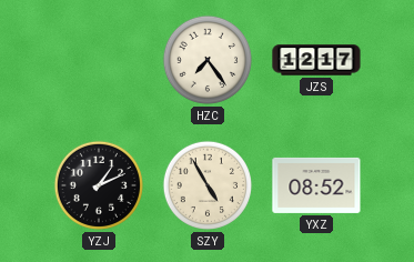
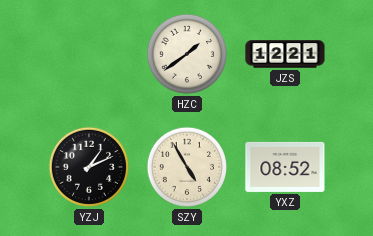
HZC: 7:24 -> 1:39
JZS: 12:17 -> 12:21
